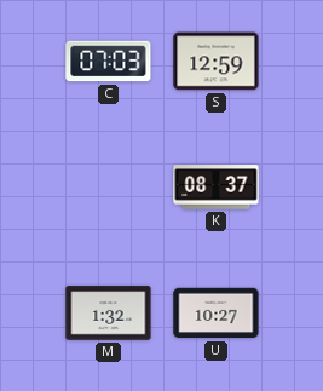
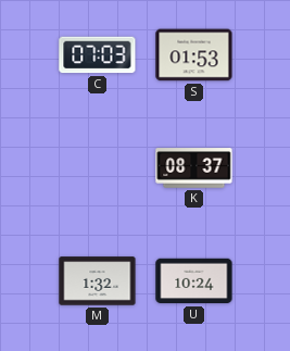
S: 12:59 -> 01:53
U: 10:27 -> 10:24
